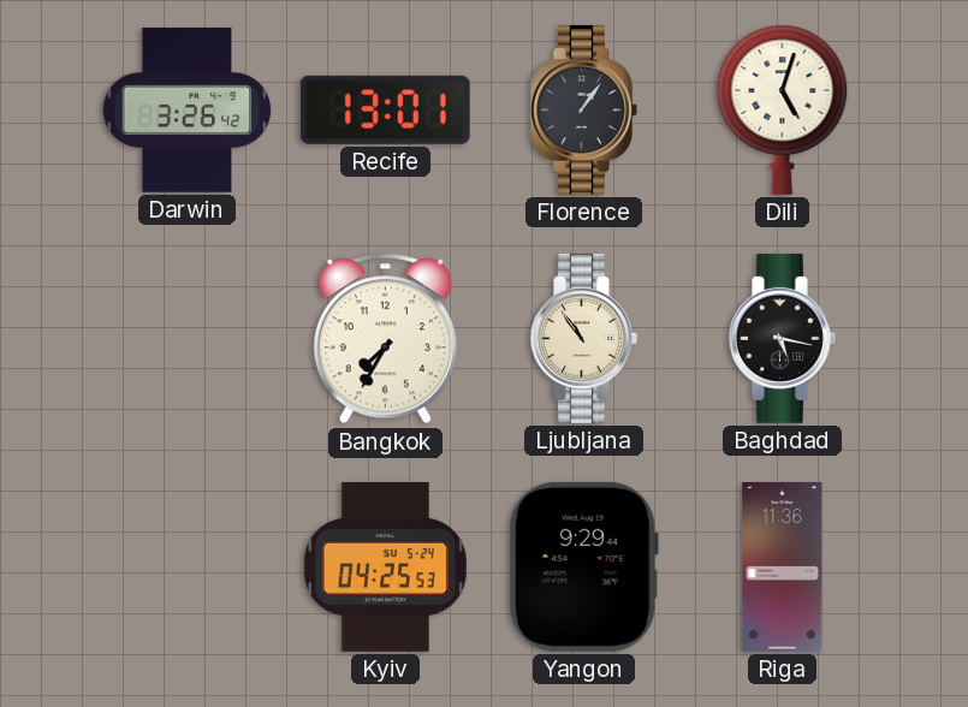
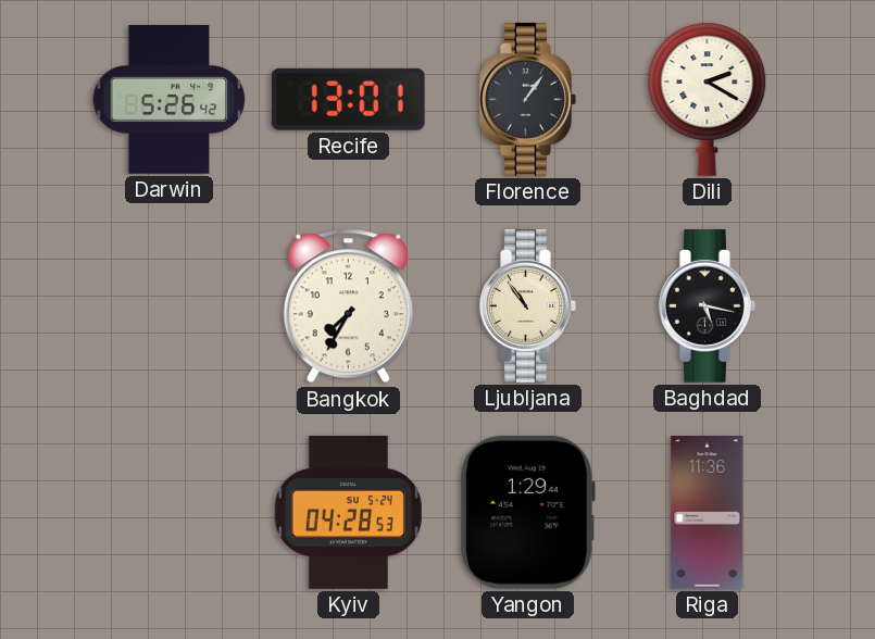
Darwin: 3:26 -> 5:26
Dili: 5:03 -> 2:20
Kyiv: 04:25 -> 04:28
Yangon: 9:29 -> 1:29
